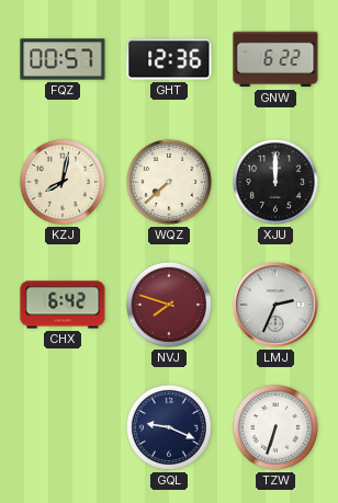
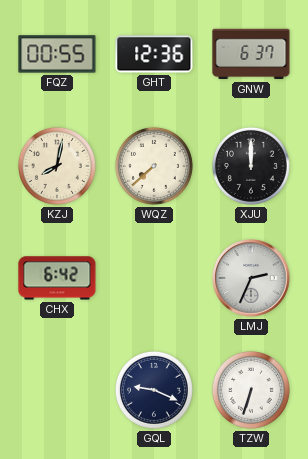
FQZ: 00:57 -> 00:55
GNW: 6:22 -> 6:37
NVJ: 7:48 -> none
